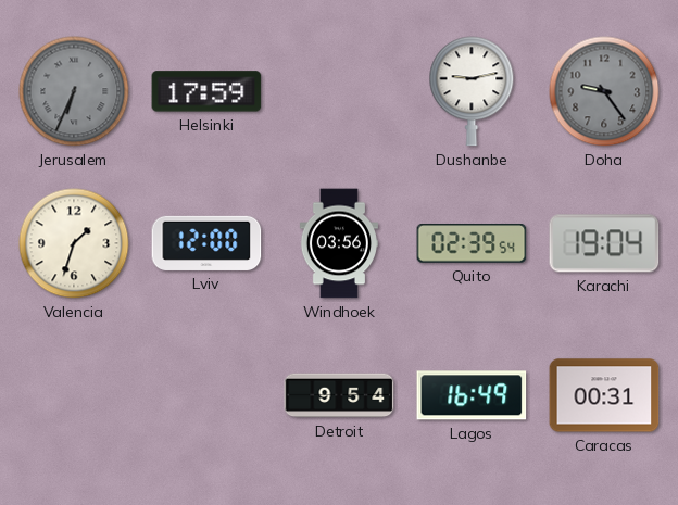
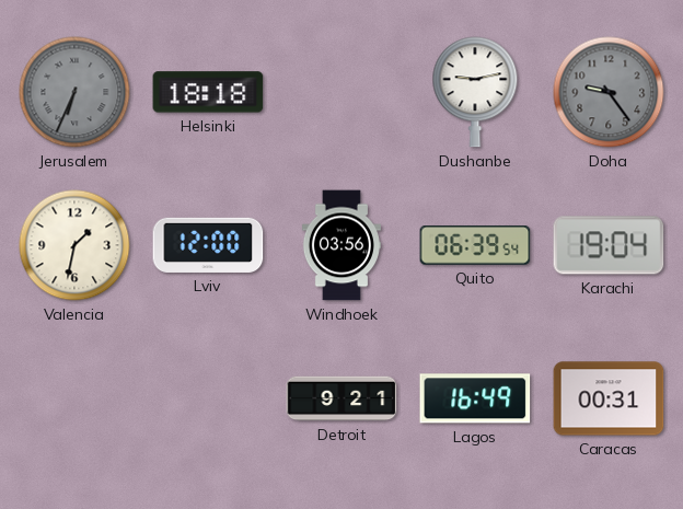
Helsinki: 17:59 -> 18:18
Valencia: 1:33 -> 1:32
Quito: 02:39 -> 06:39
Detroit: 9:54 -> 9:21
